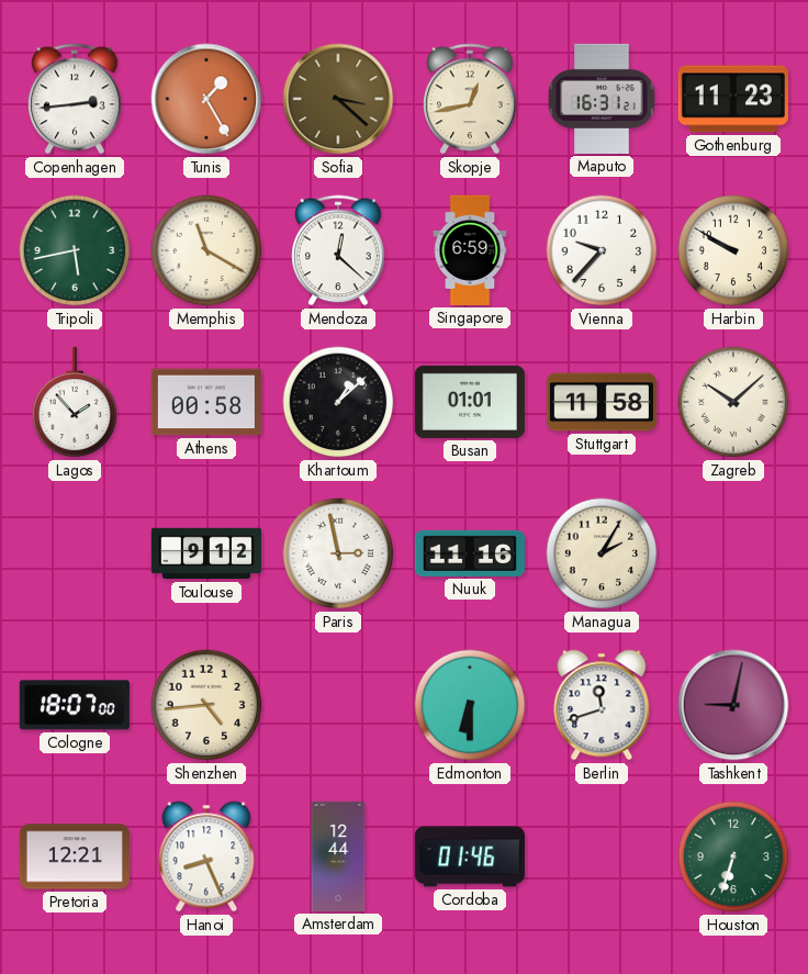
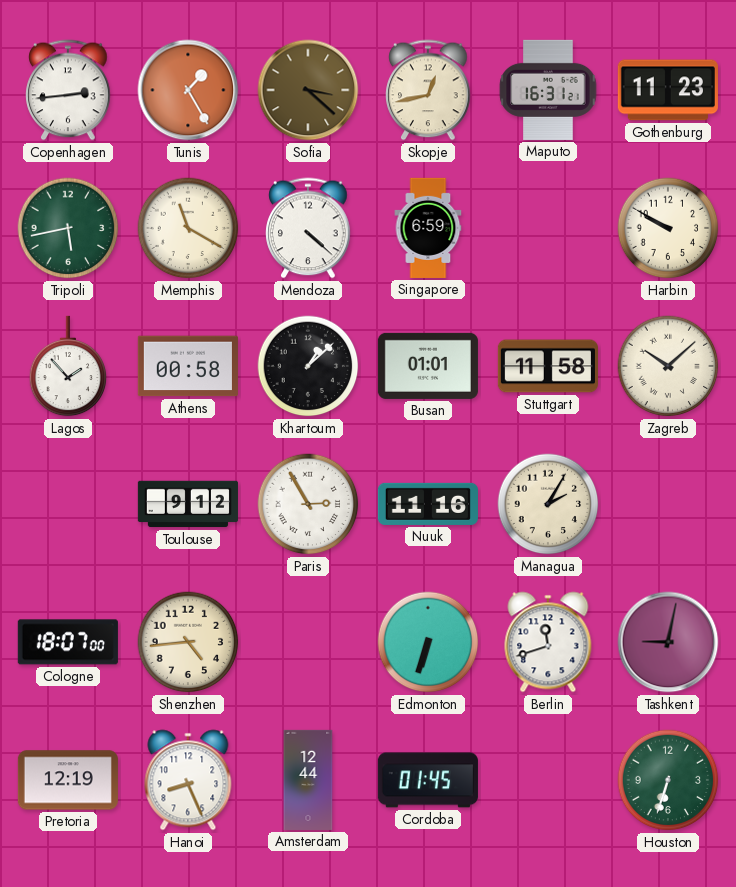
Mendoza: 12:22 -> 4:22
Vienna: 9:37 -> none
Paris: 2:58 -> 2:55
Edmonton: 6:30 -> 6:33
Pretoria: 12:21 -> 12:19
Cordoba: 01:46 -> 01:45
